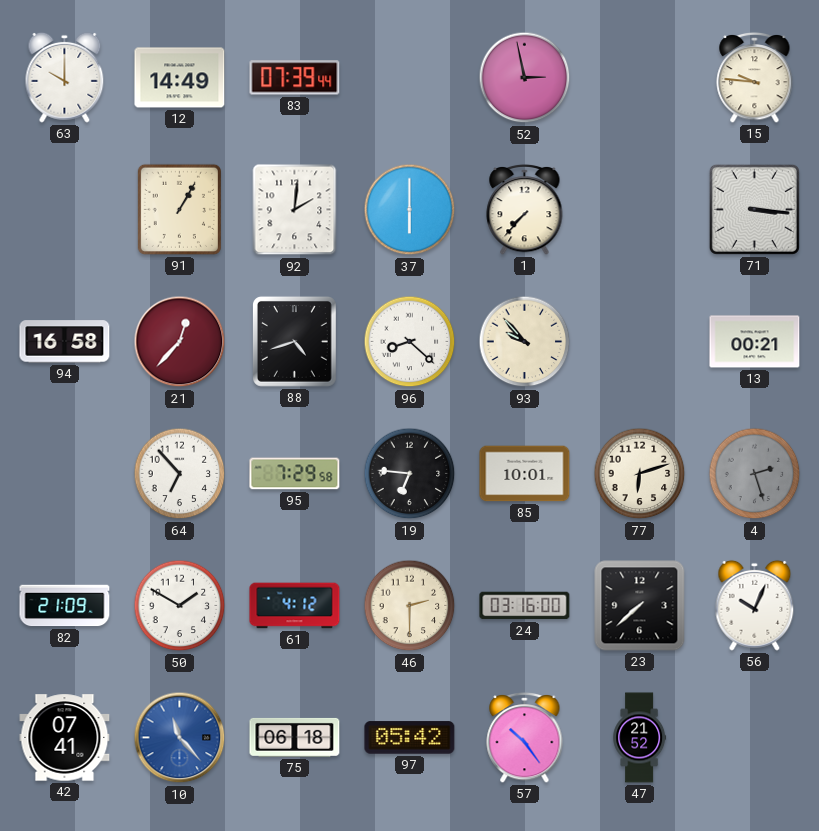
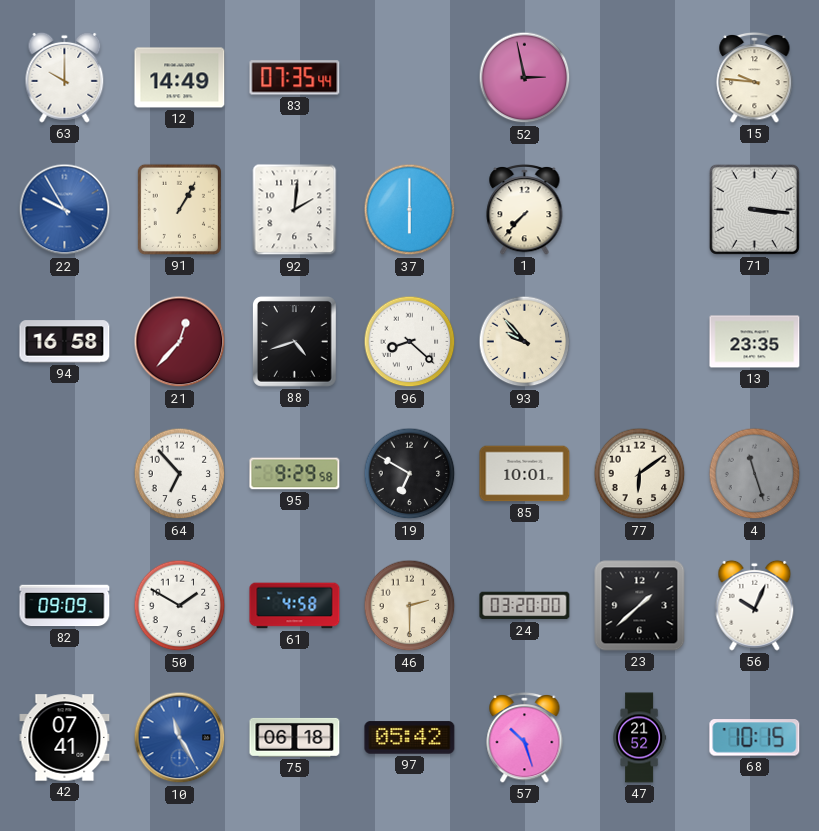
83: 07:39 -> 07:35
22: none -> 9:55
13: 00:21 -> 23:35
95: 7:29 -> 9:29
19: 6:46 -> 6:50
77: 6:12 -> 6:09
4: 2:27 -> 11:27
82: 21:09 -> 09:09
61: 4:12 -> 4:58
24: 03:16 -> 03:20
23: 7:38 -> 1:38
10: 11:23 -> 11:25
57: 10:24 -> 10:27
68: none -> 10:15
